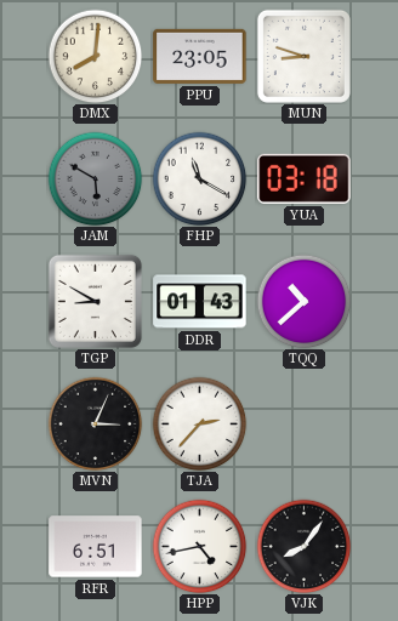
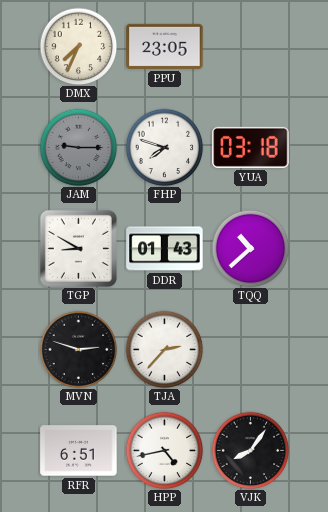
DMX: 8:01 -> 7:34
MUN: 8:48 -> none
JAM: 5:50 -> 9:15
FHP: 11:20 -> 7:48
MVN: 3:04 -> 2:48
